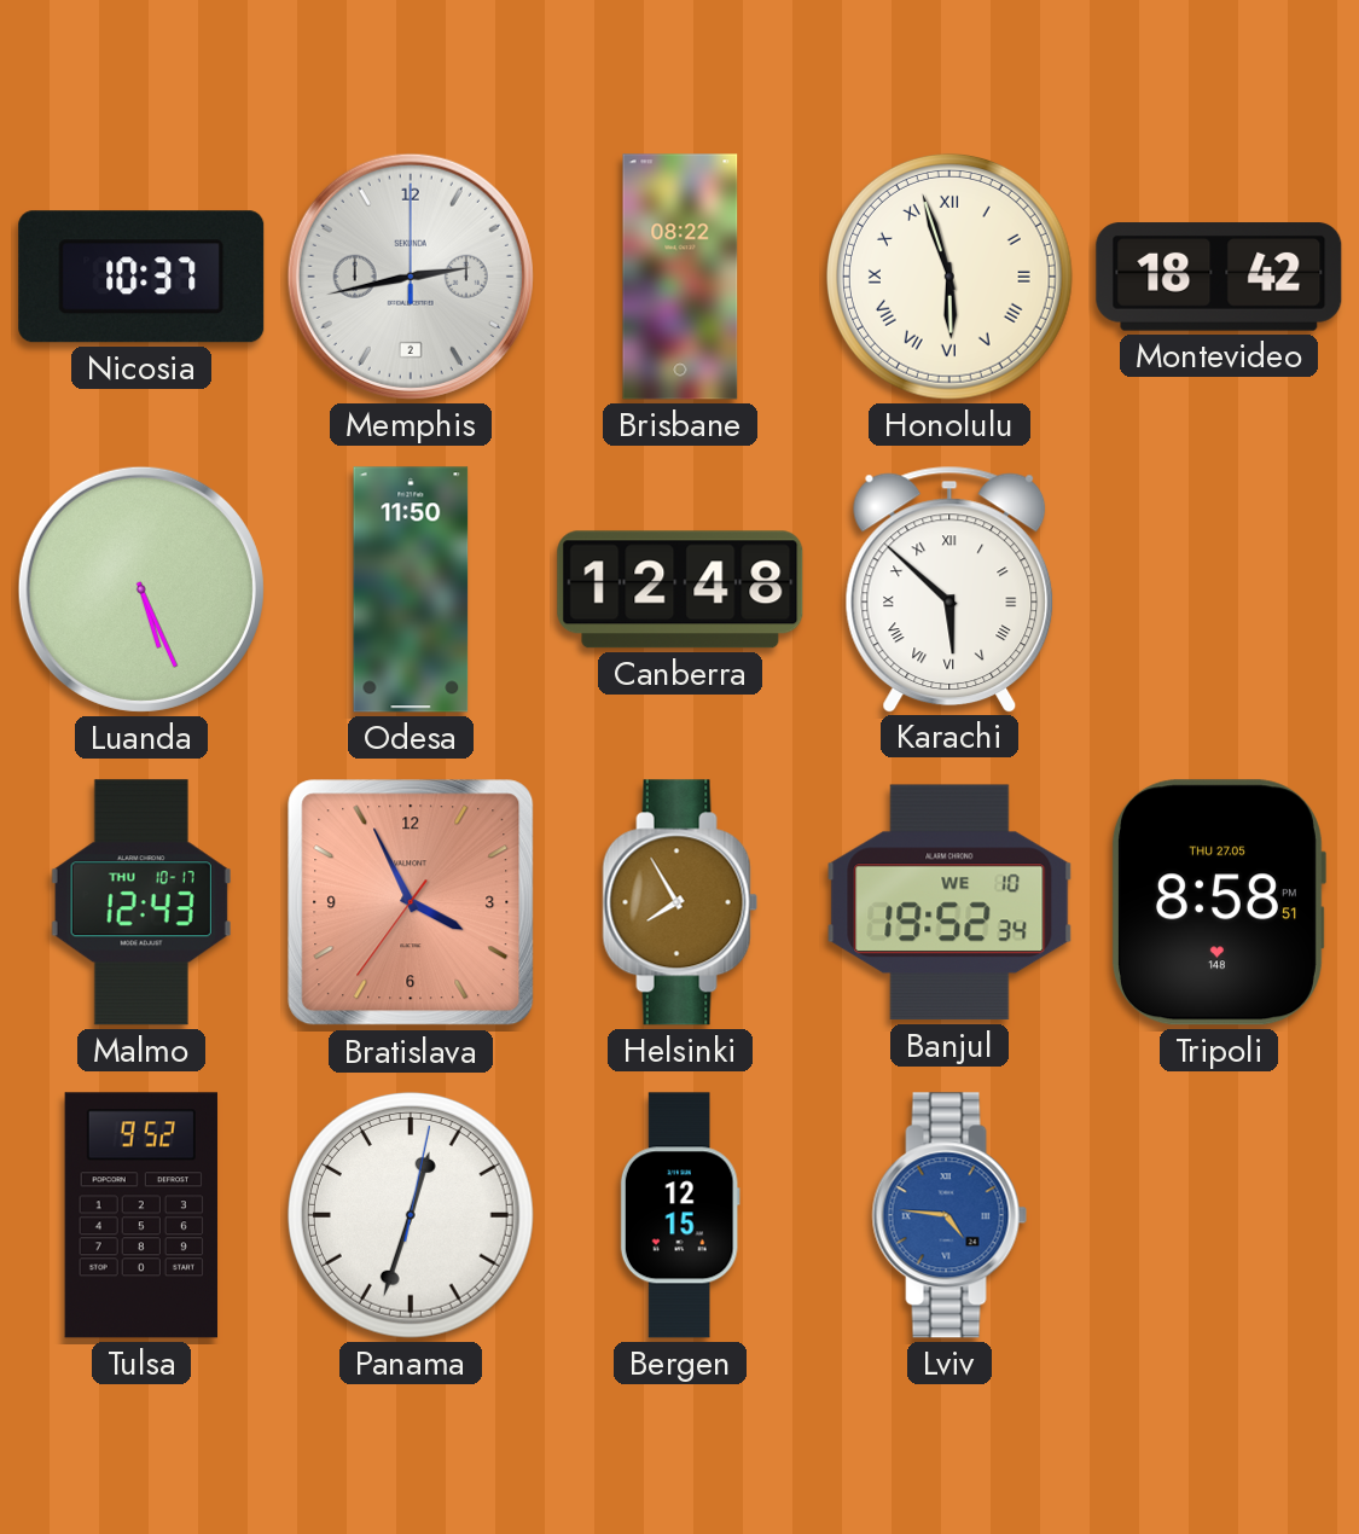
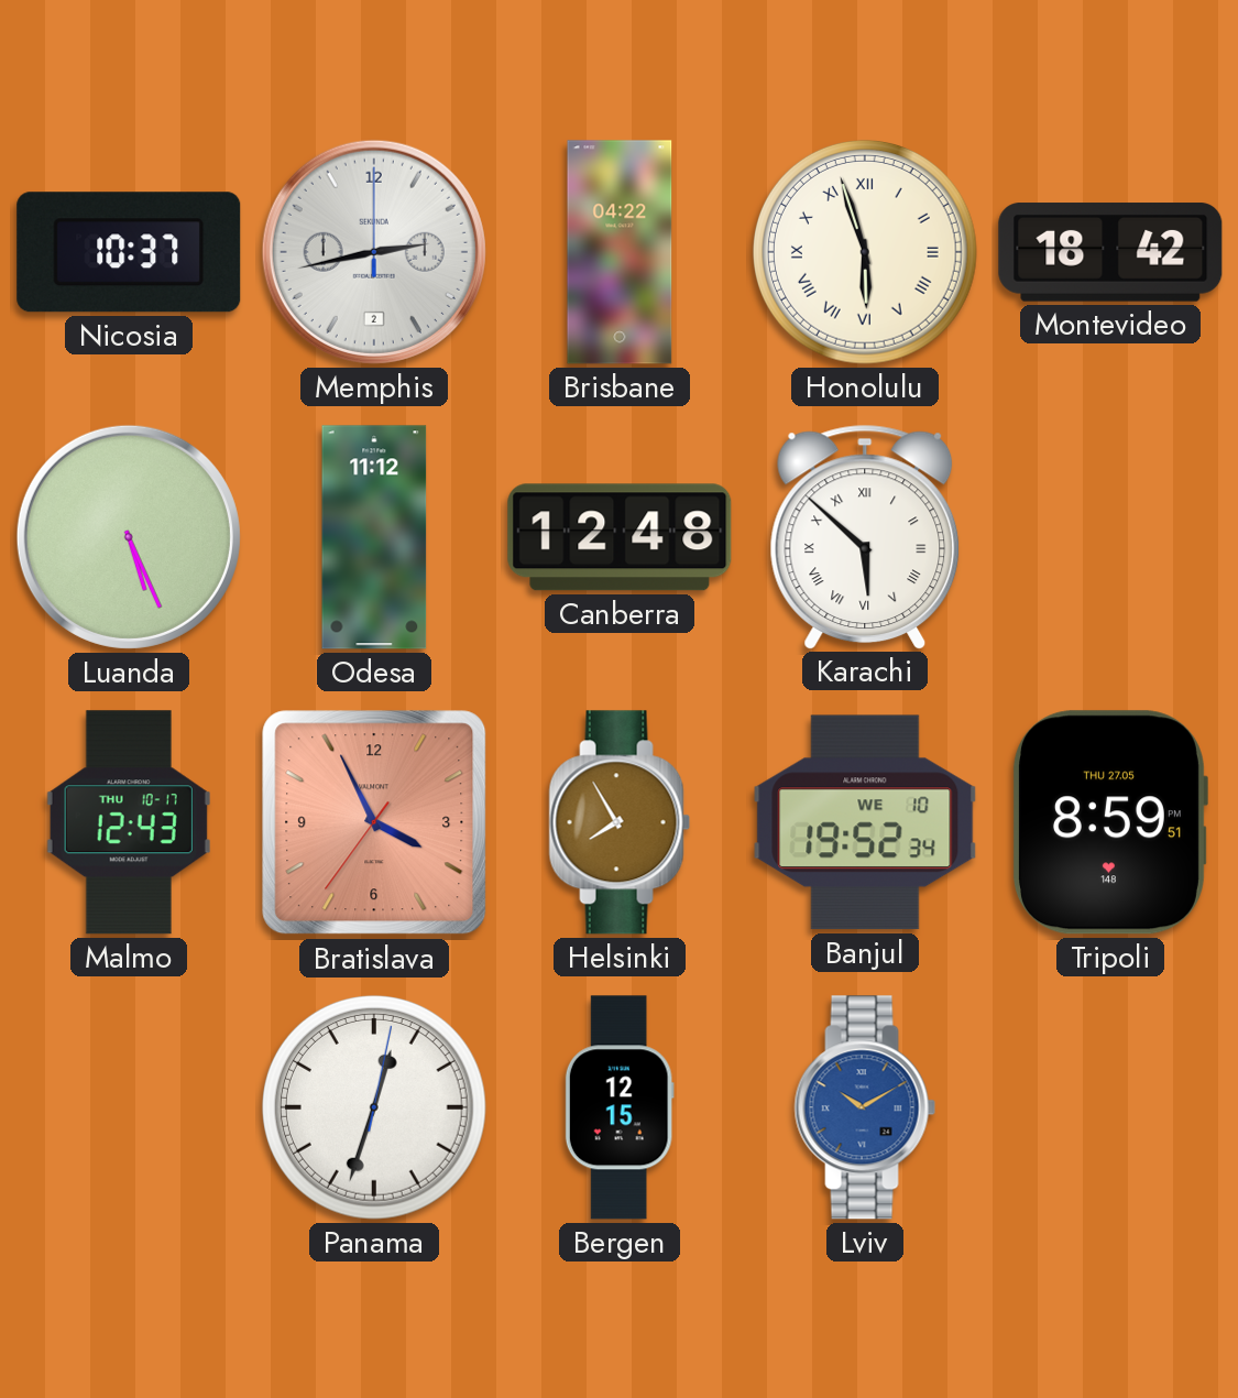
Brisbane: 08:22 -> 04:22
Odesa: 11:50 -> 11:12
Tripoli: 8:58 -> 8:59
Tulsa: 9:52 -> none
Lviv: 4:46 -> 10:10
